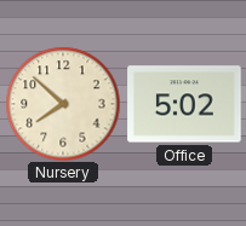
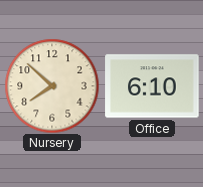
Office: 5:02 -> 6:10
